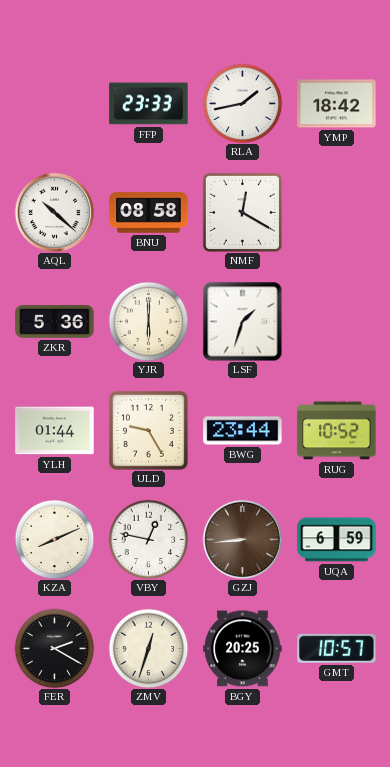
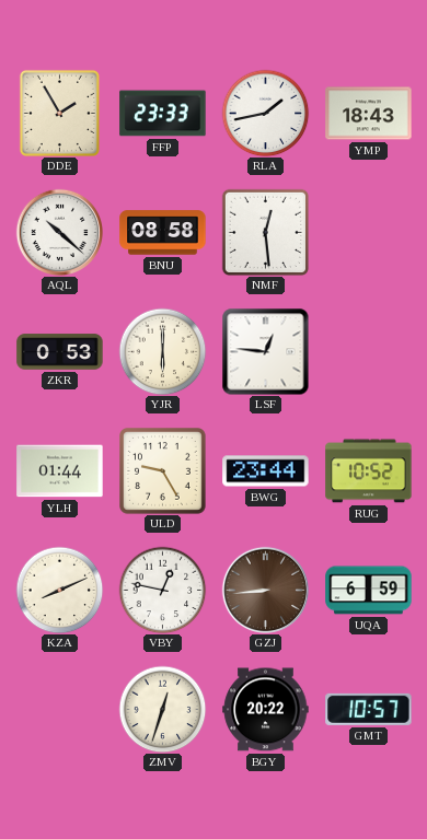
DDE: none -> 1:55
YMP: 18:42 -> 18:43
NMF: 12:20 -> 12:29
ZKR: 5:36 -> 0:53
LSF: 1:33 -> 12:46
FER: 2:20 -> none
BGY: 20:25 -> 20:22
